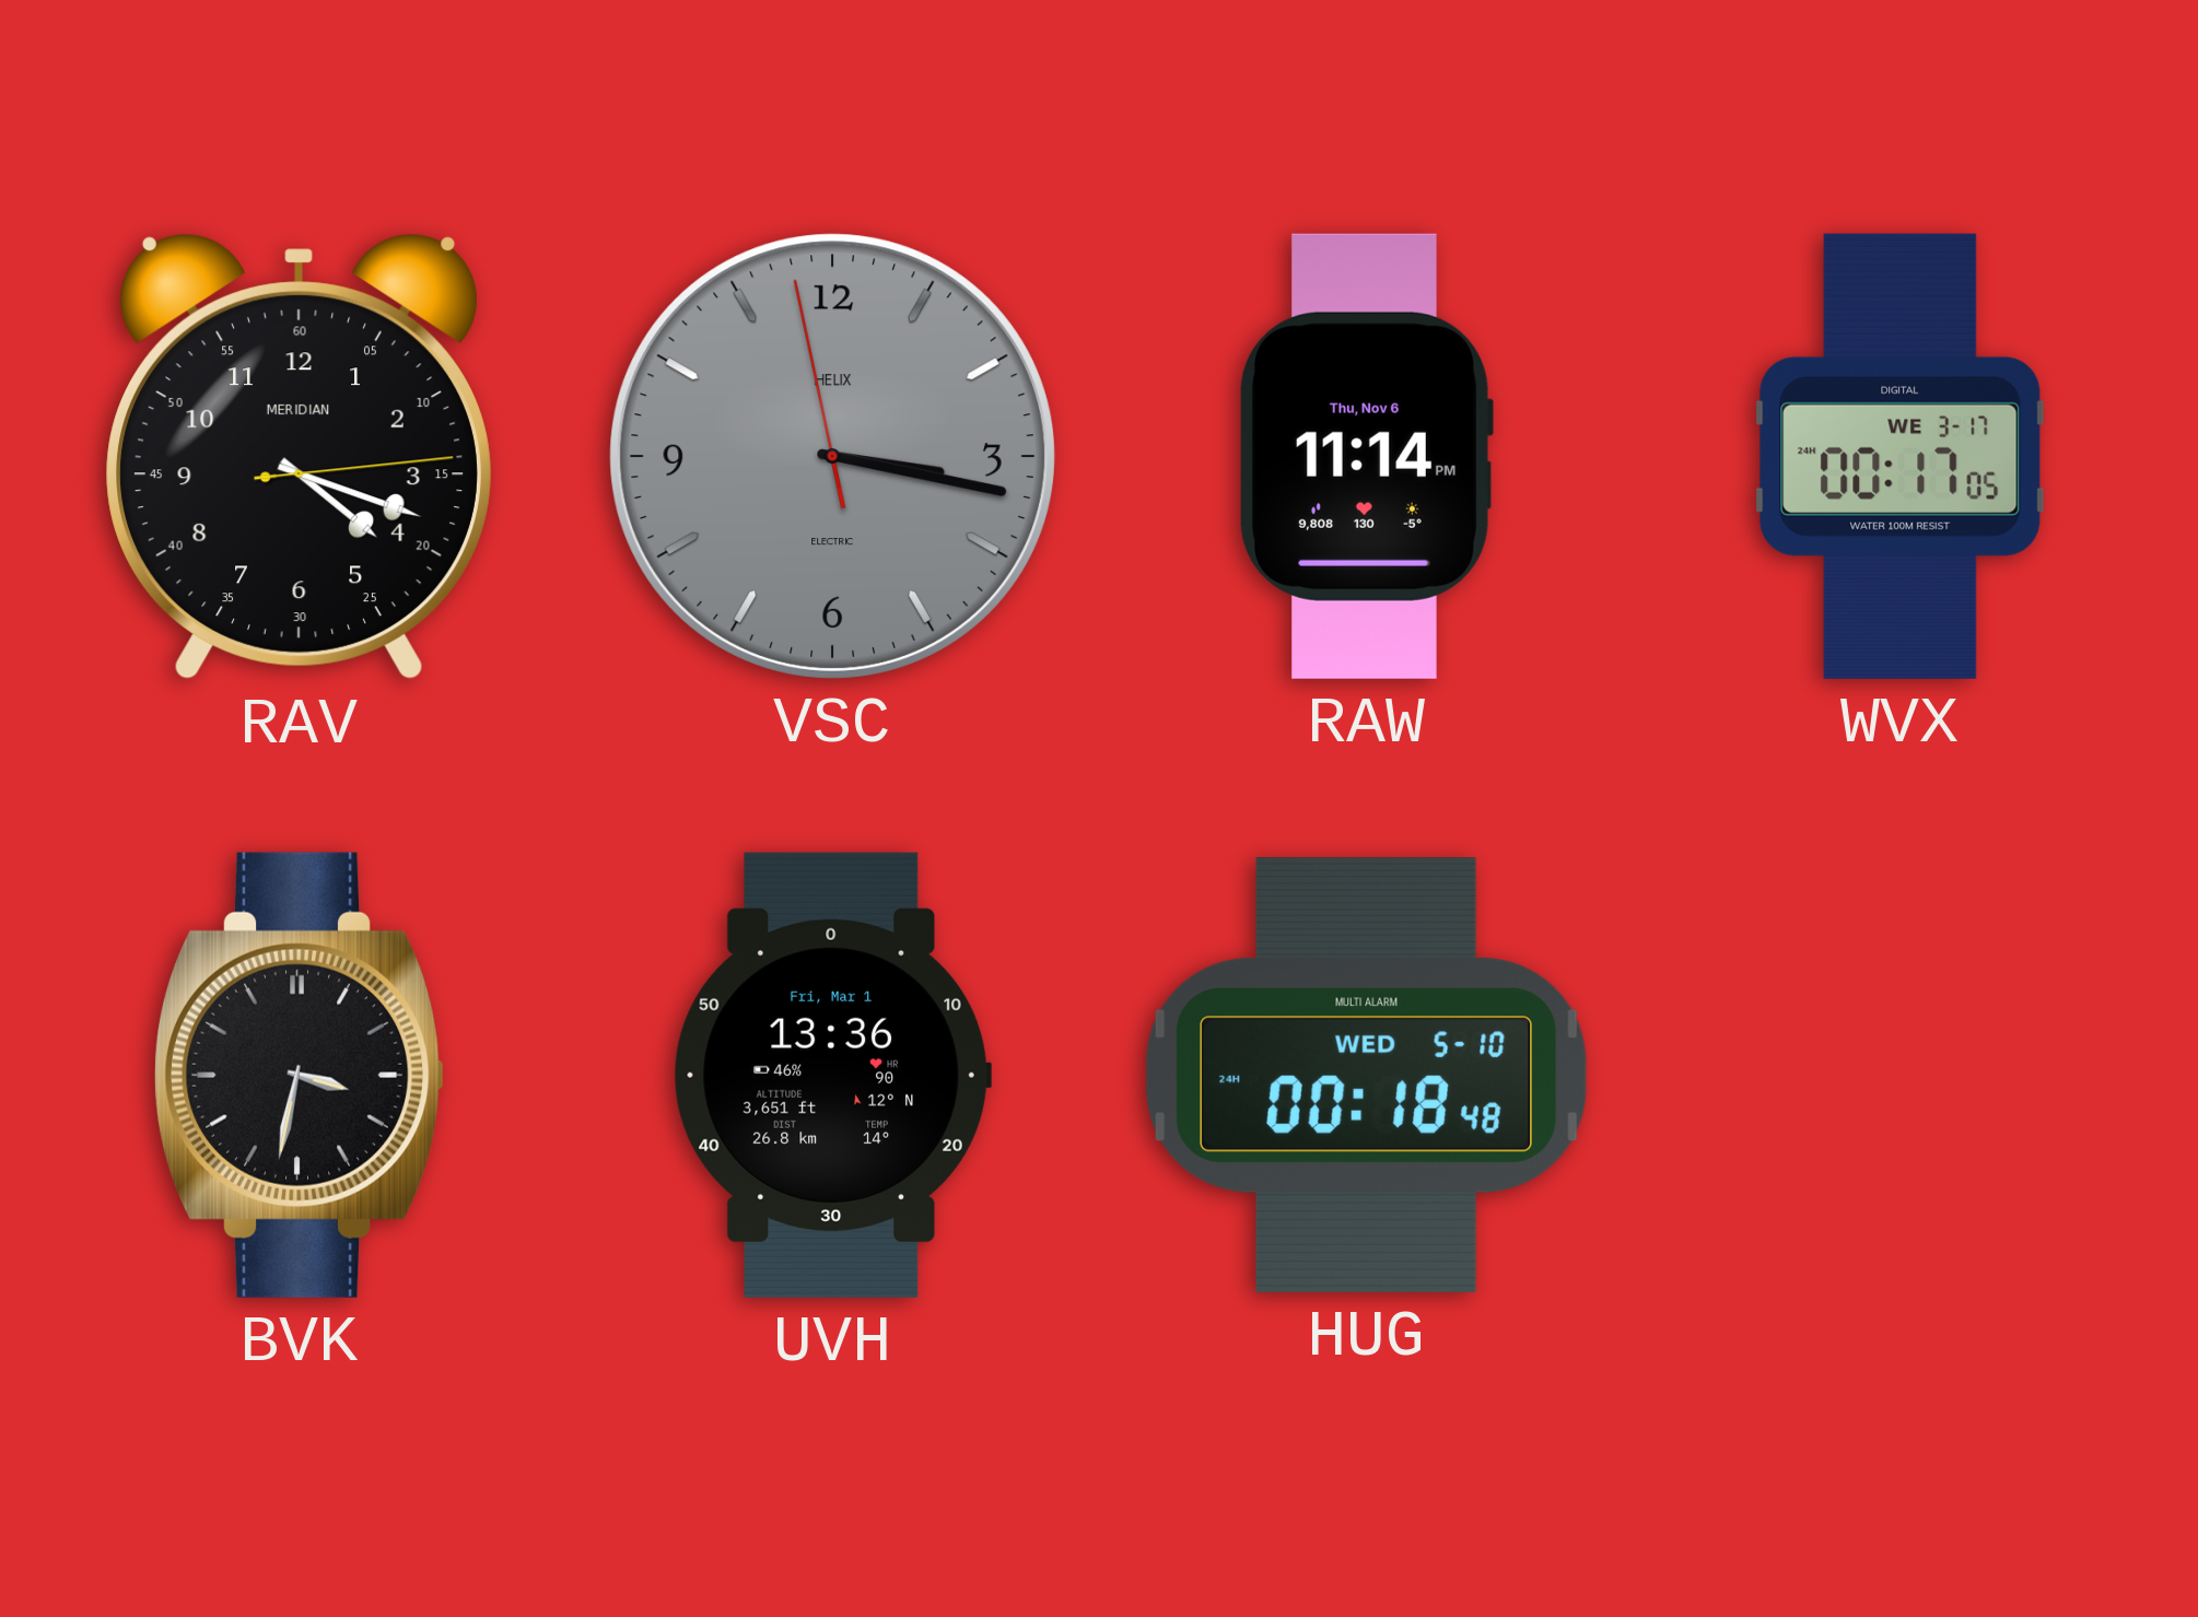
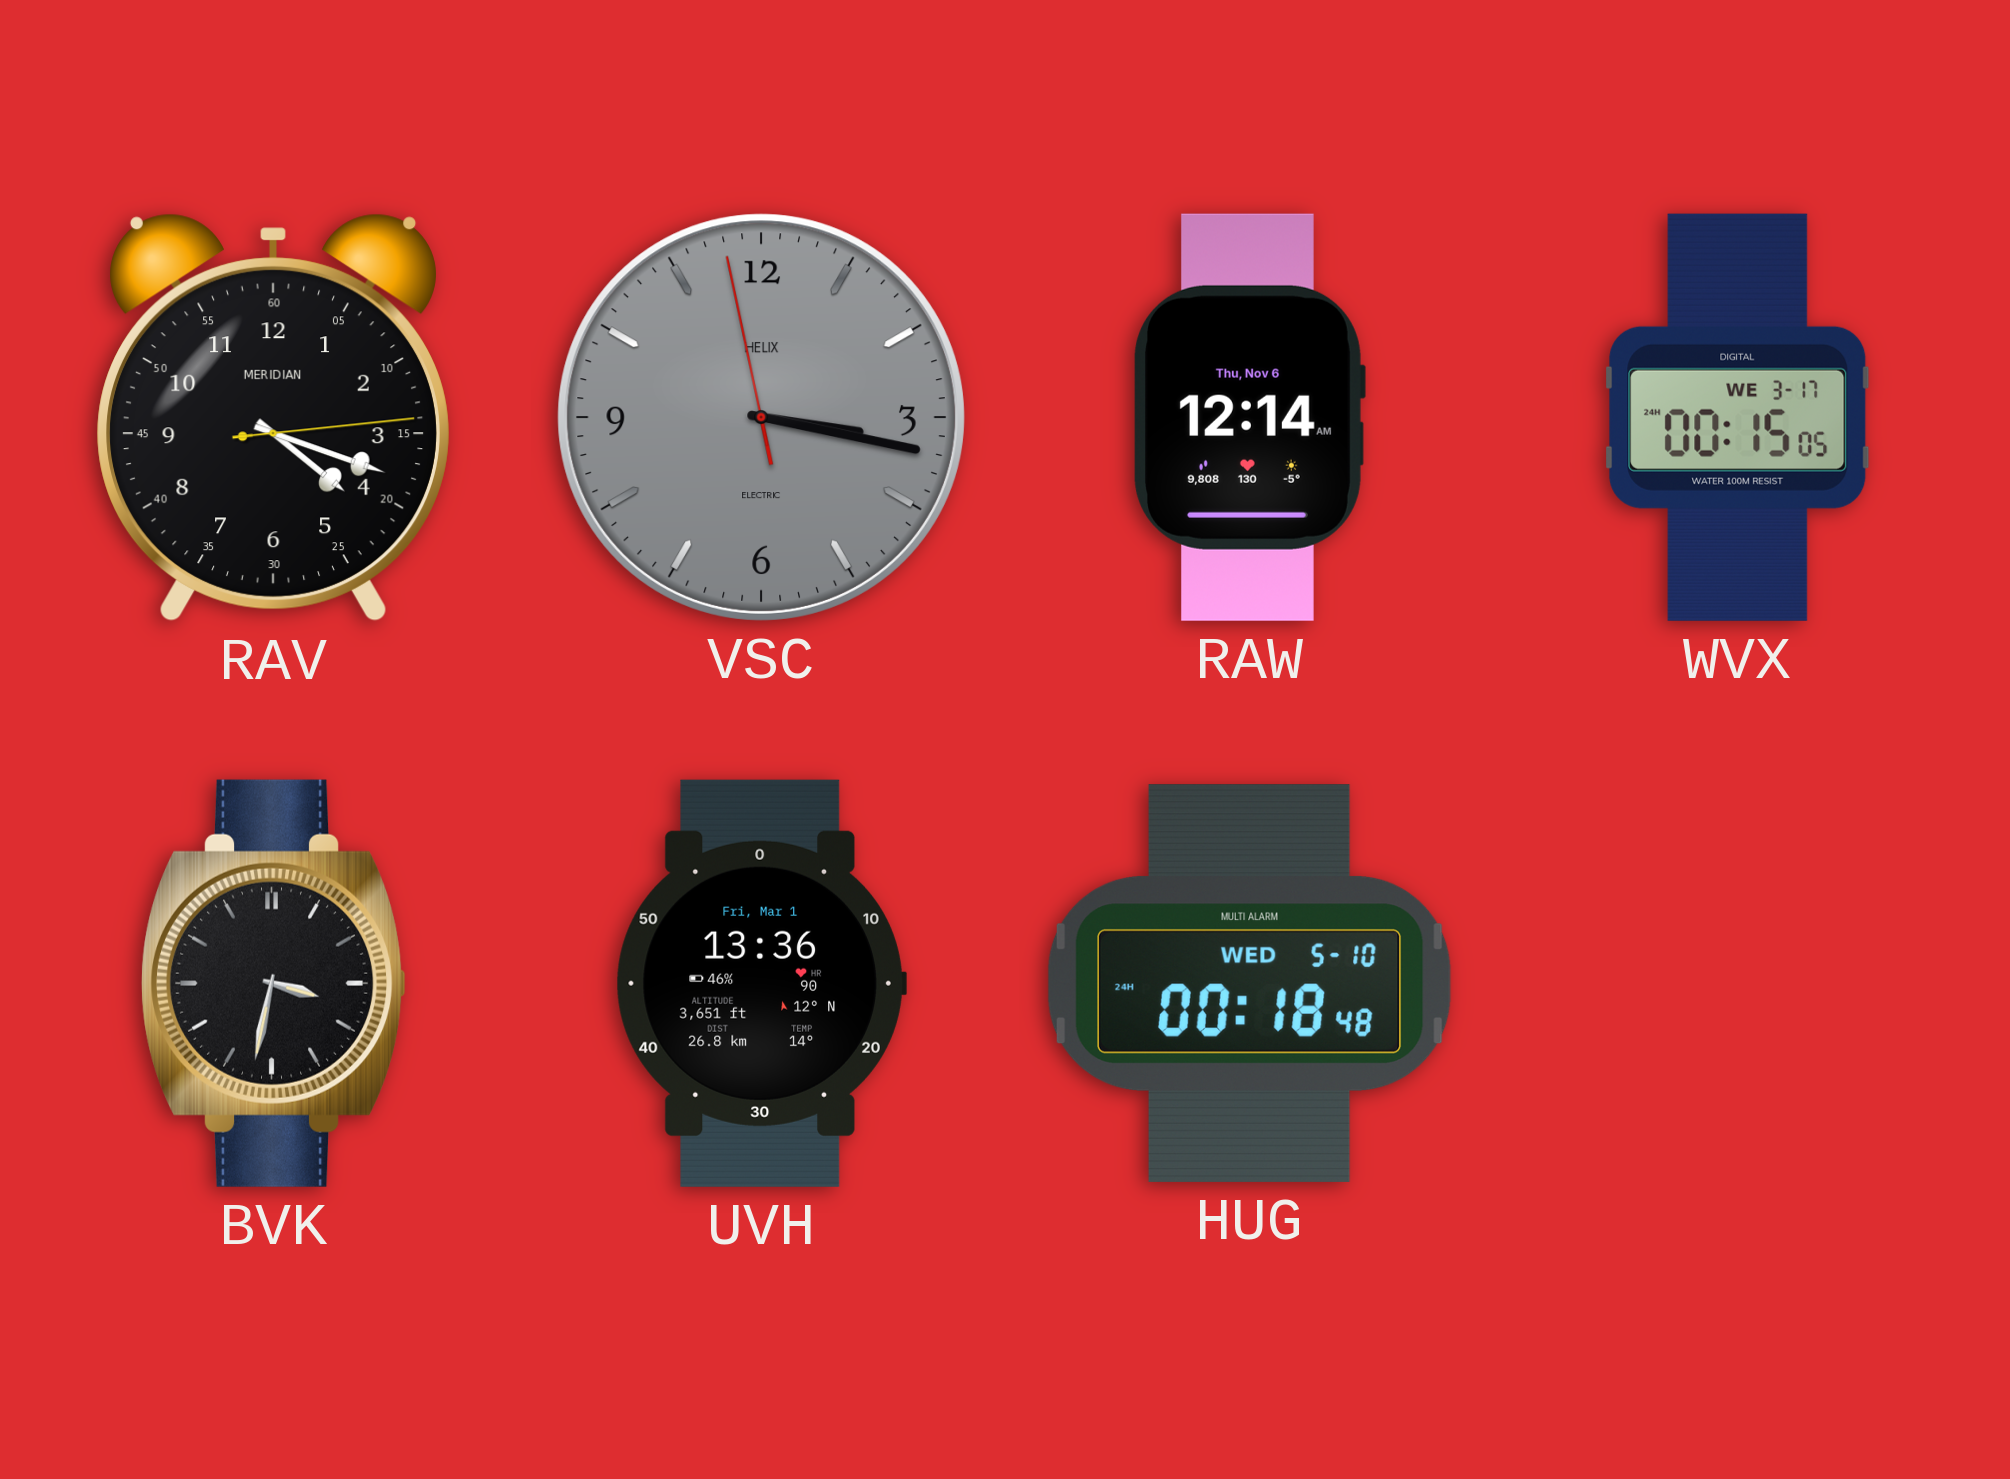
RAW: 11:14 -> 12:14
WVX: 00:17 -> 00:15
